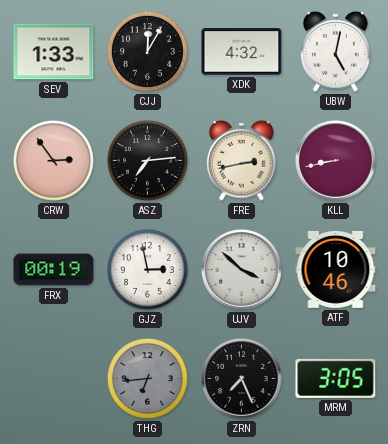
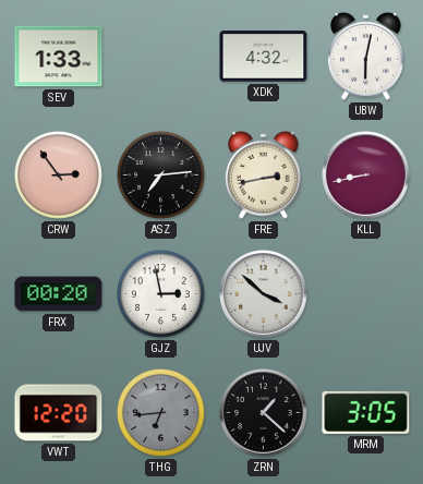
CJJ: 12:05 -> none
UBW: 5:02 -> 6:02
FRX: 00:19 -> 00:20
ATF: 10:46 -> none
VWT: none -> 12:20
ZRN: 7:26 -> 1:22
